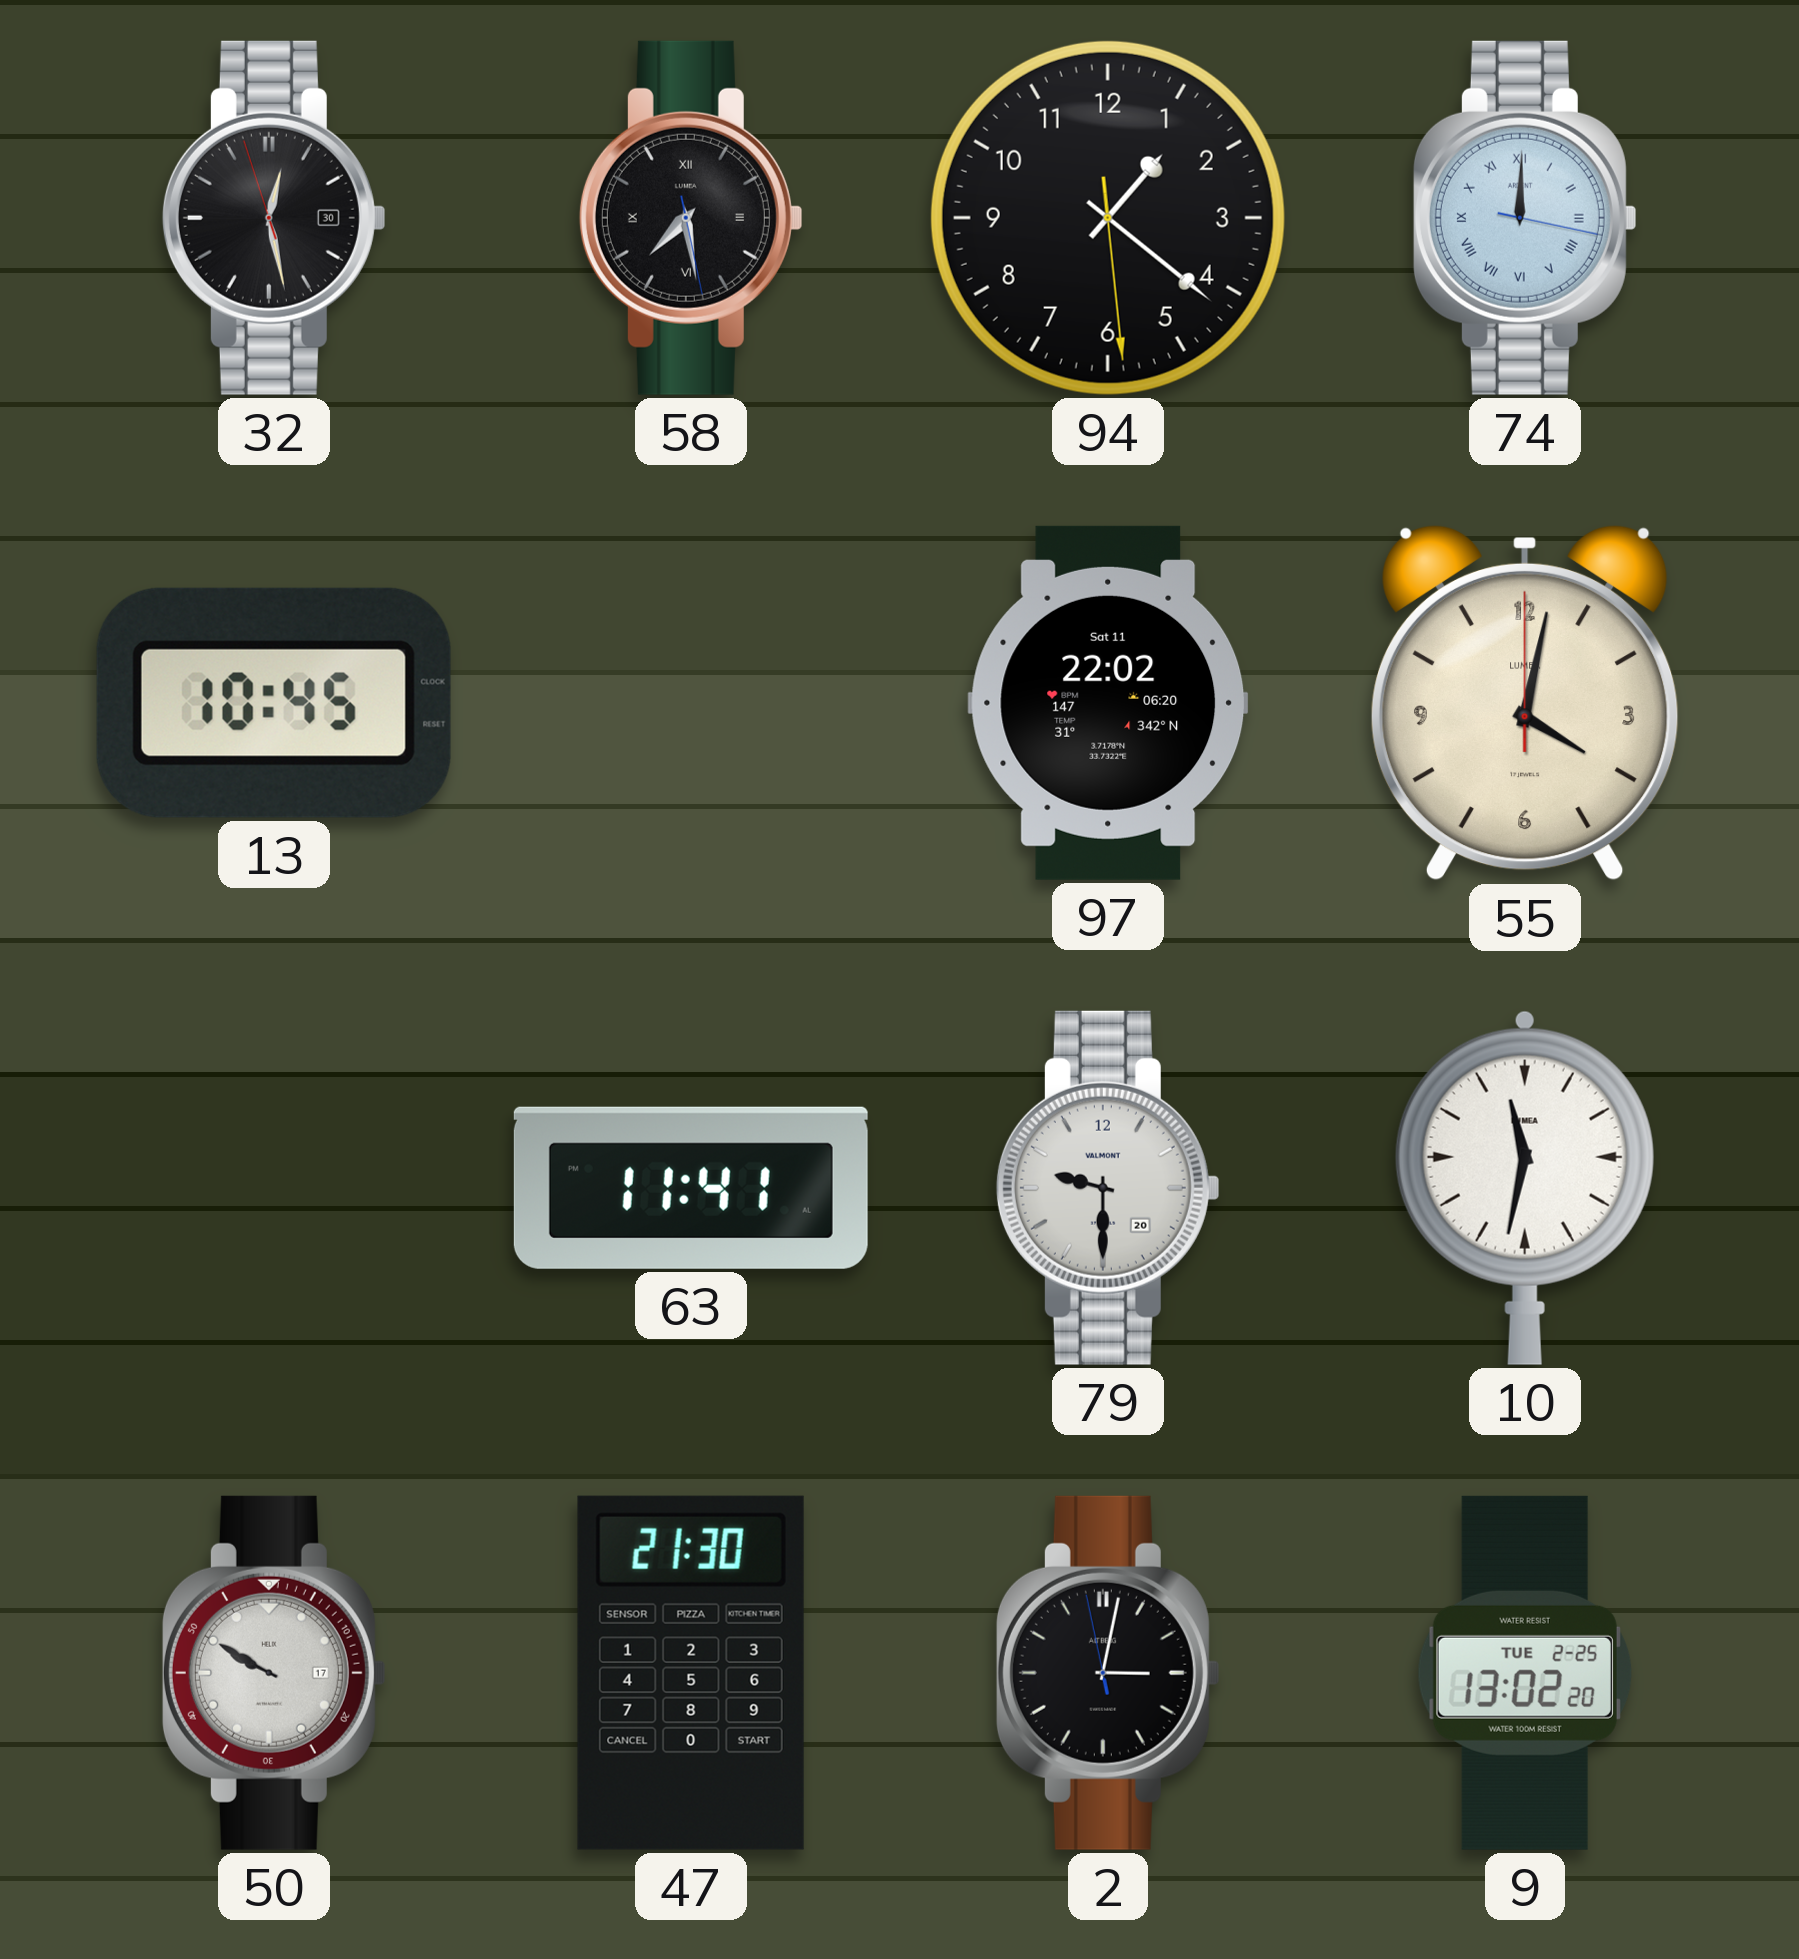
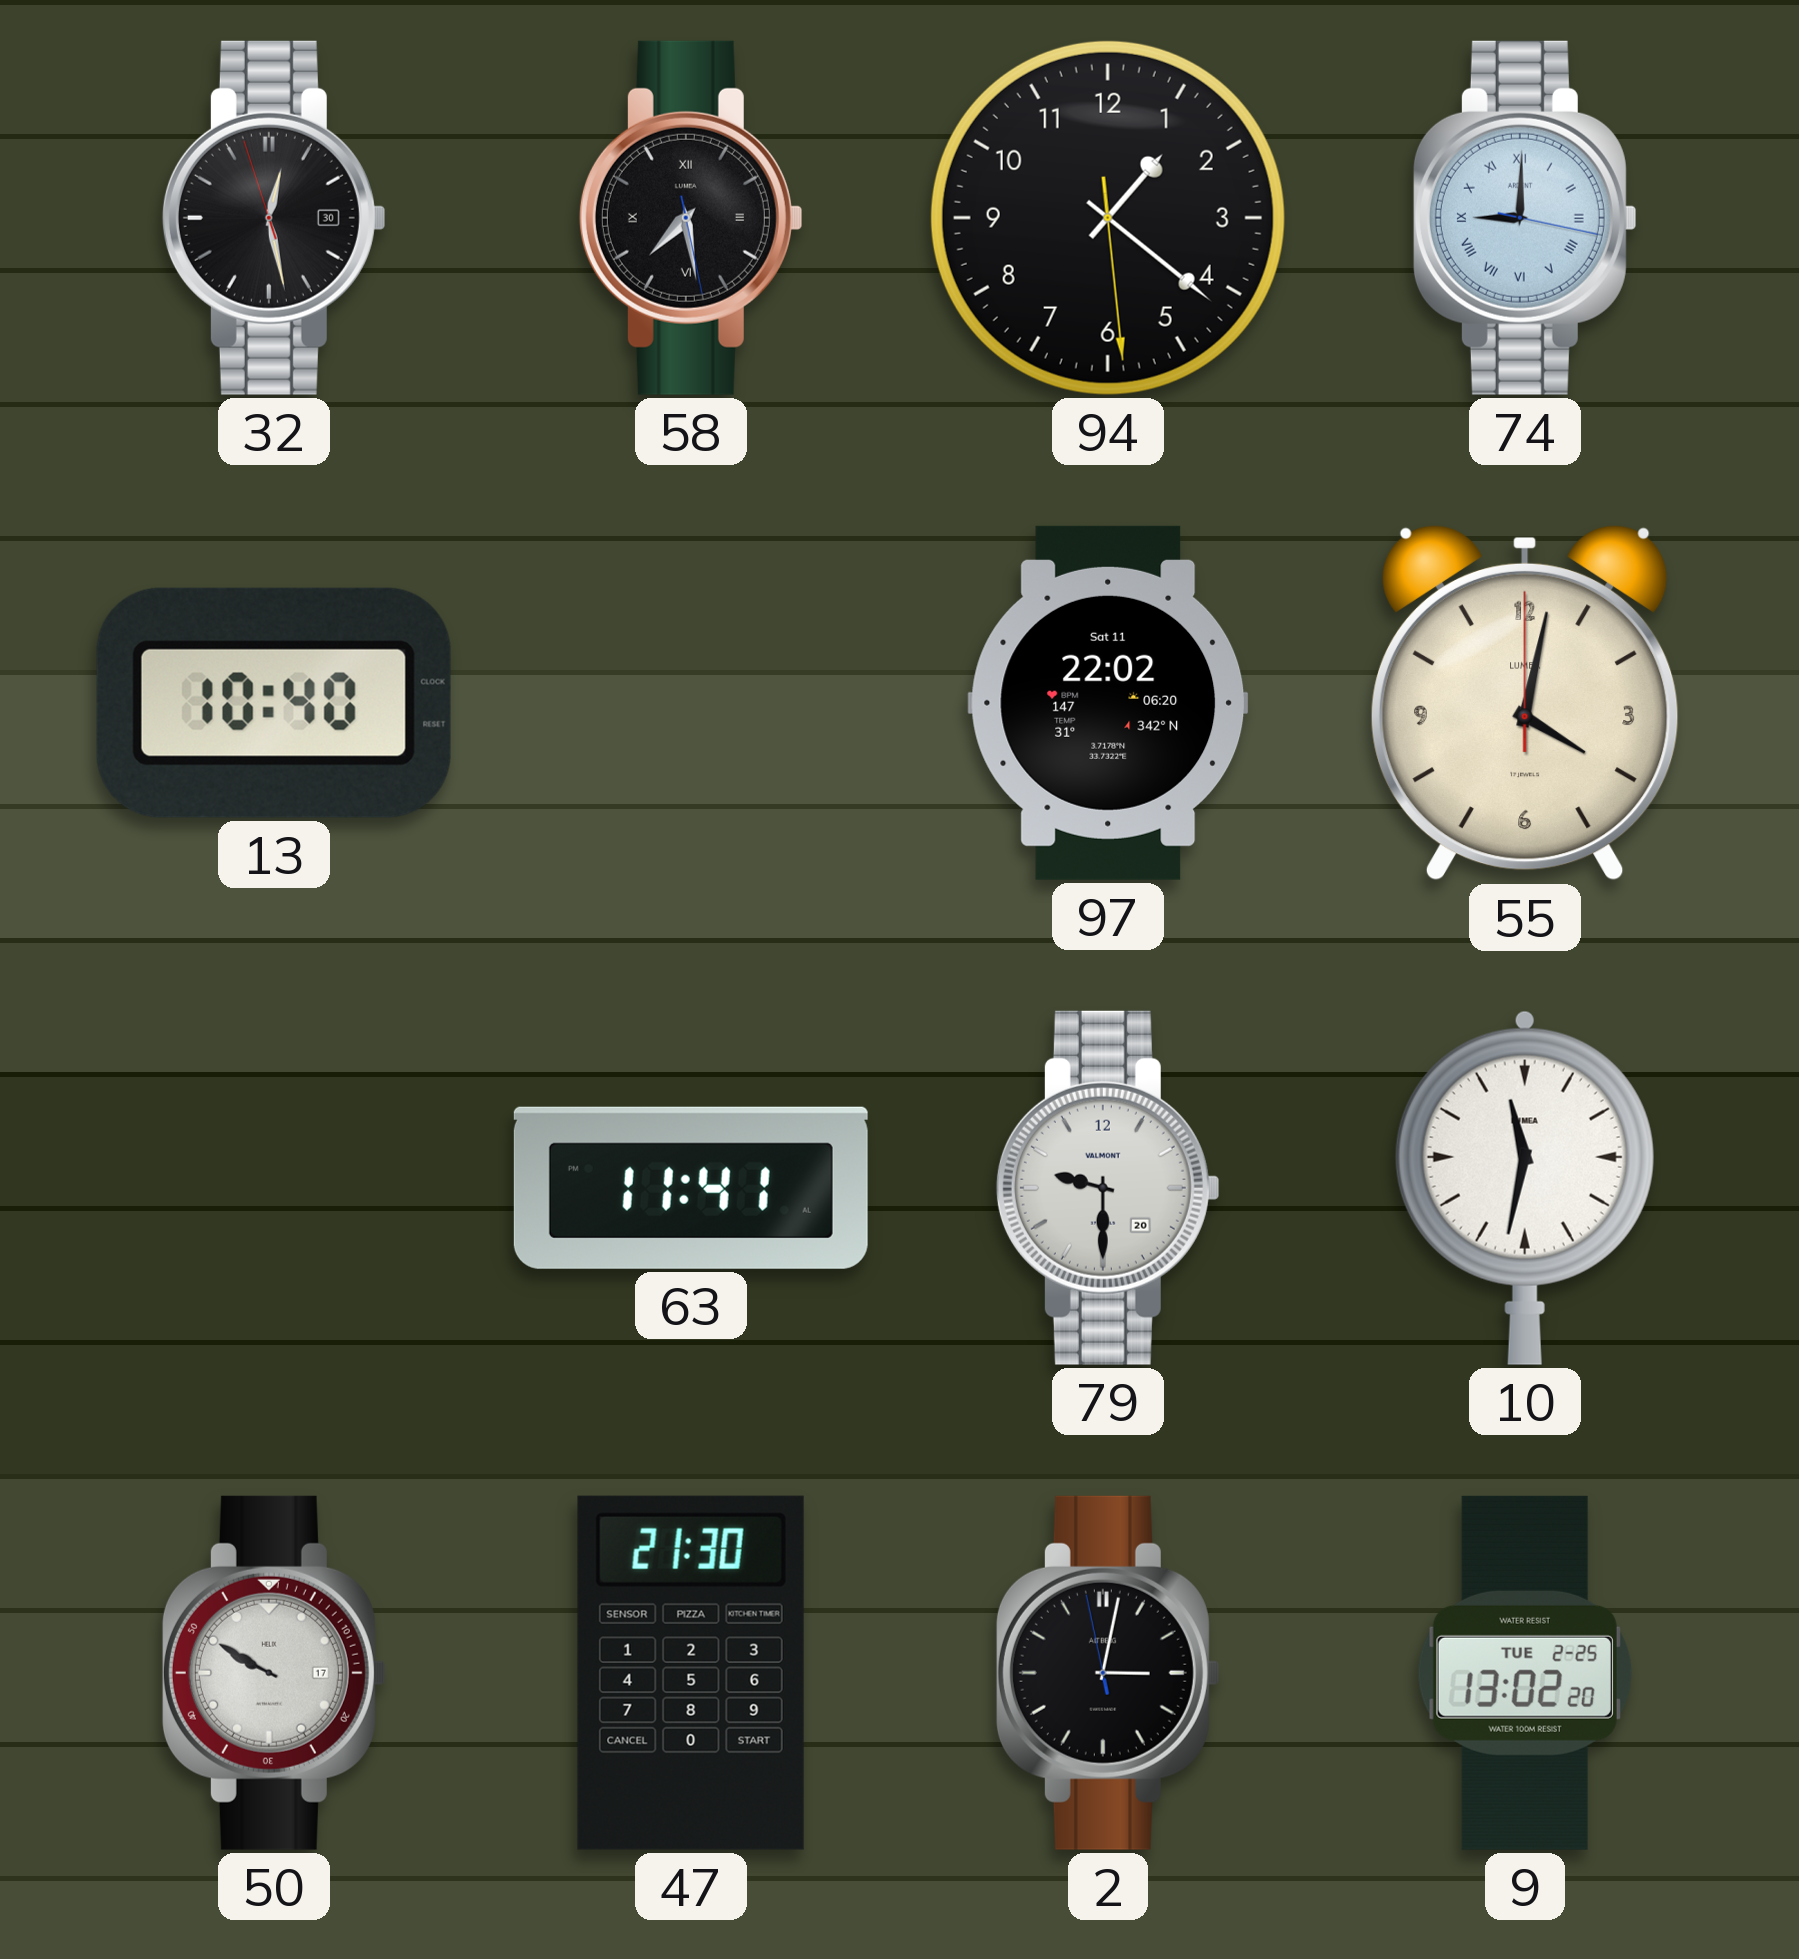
74: 12:00 -> 9:00
13: 10:45 -> 10:40
